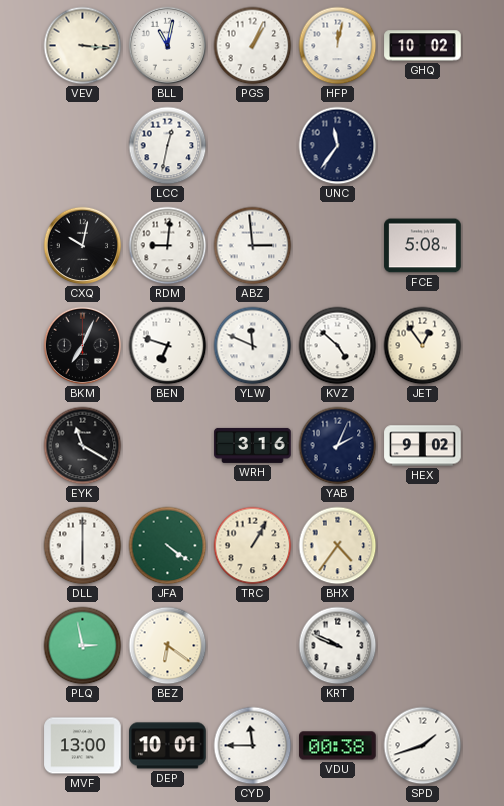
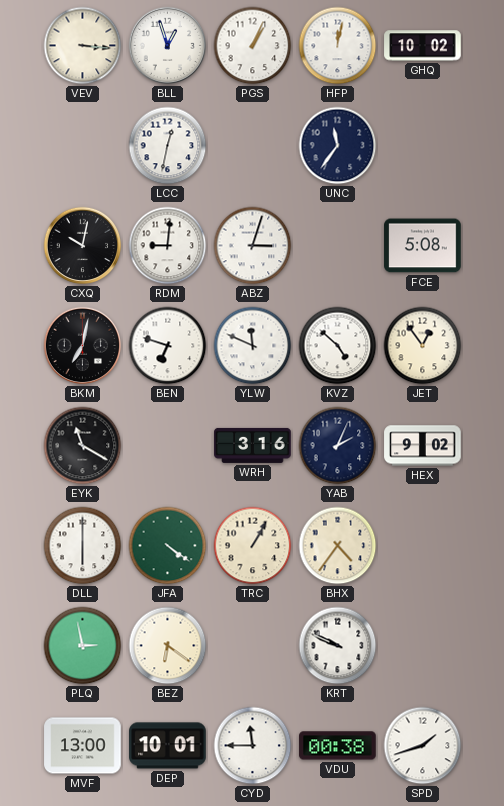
BLL: 11:02 -> 12:57
ABZ: 2:59 -> 3:03
BKM: 7:04 -> 7:02
